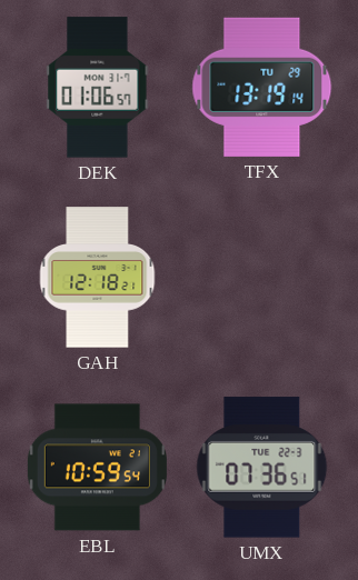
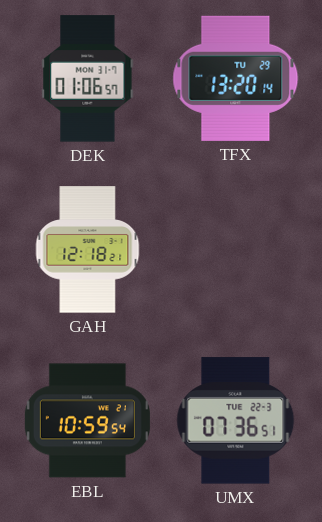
TFX: 13:19 -> 13:20
